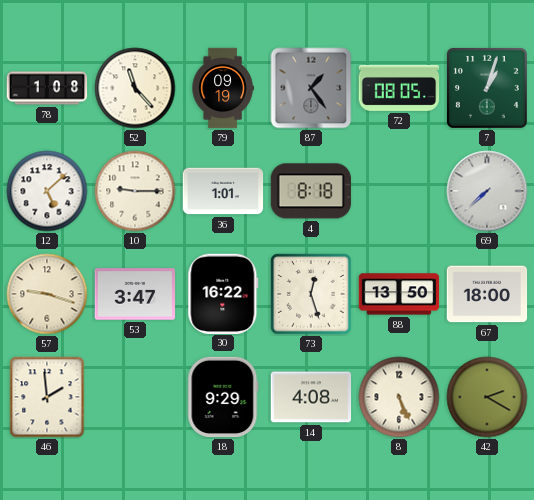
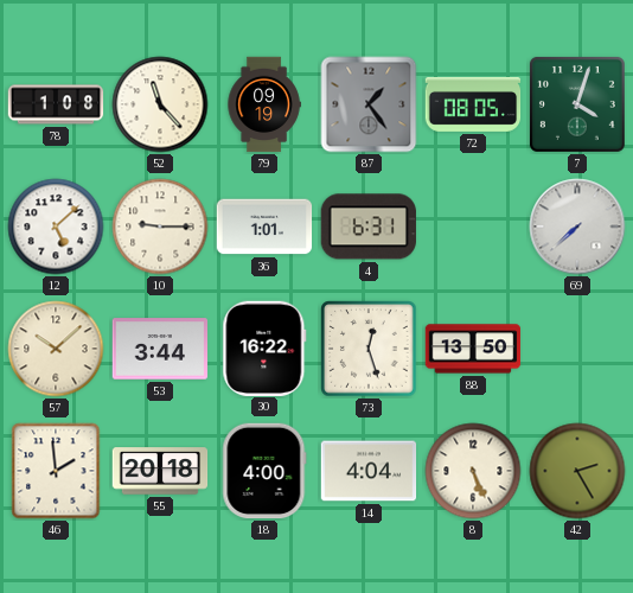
7: 1:03 -> 4:03
4: 8:18 -> 6:31
57: 9:18 -> 10:08
53: 3:47 -> 3:44
67: 18:00 -> none
55: none -> 20:18
18: 9:29 -> 4:00
14: 4:08 -> 4:04
42: 2:20 -> 2:25
